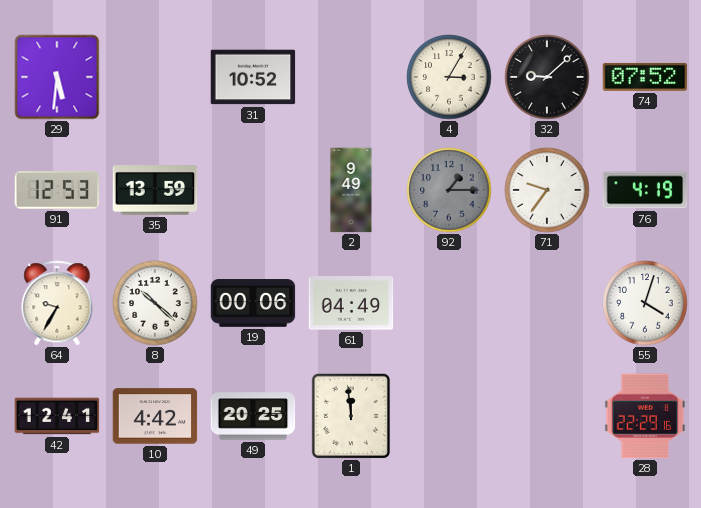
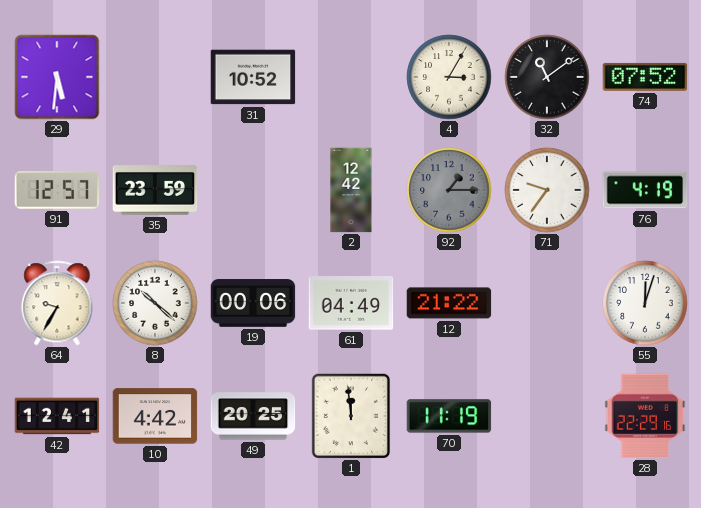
32: 9:08 -> 11:09
91: 12:53 -> 12:57
35: 13:59 -> 23:59
2: 9:49 -> 12:42
12: none -> 21:22
55: 4:03 -> 12:03
70: none -> 11:19
